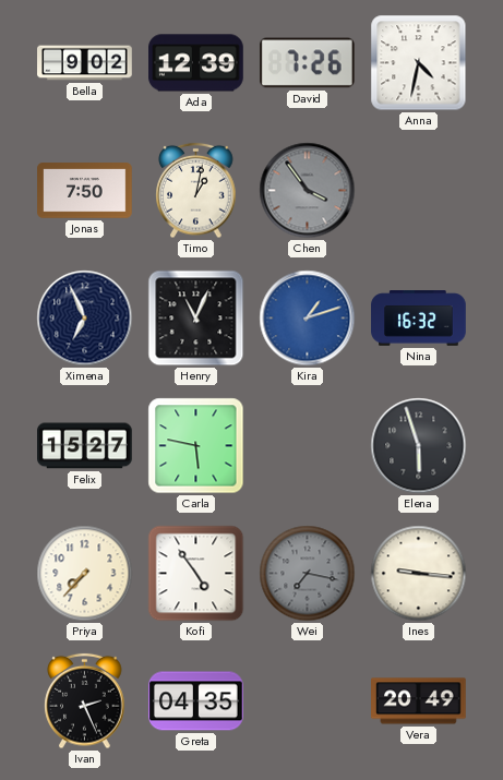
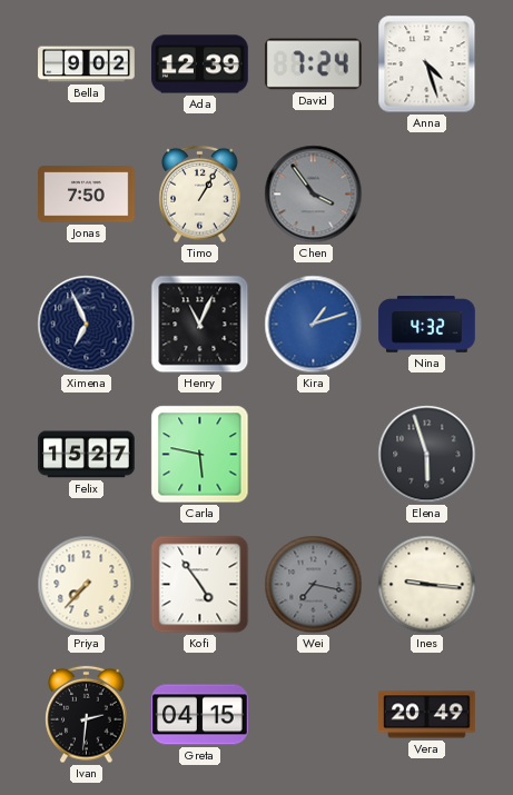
David: 7:26 -> 7:24
Anna: 4:32 -> 4:27
Timo: 1:02 -> 1:05
Nina: 16:32 -> 4:32
Ivan: 2:26 -> 2:31
Greta: 04:35 -> 04:15
